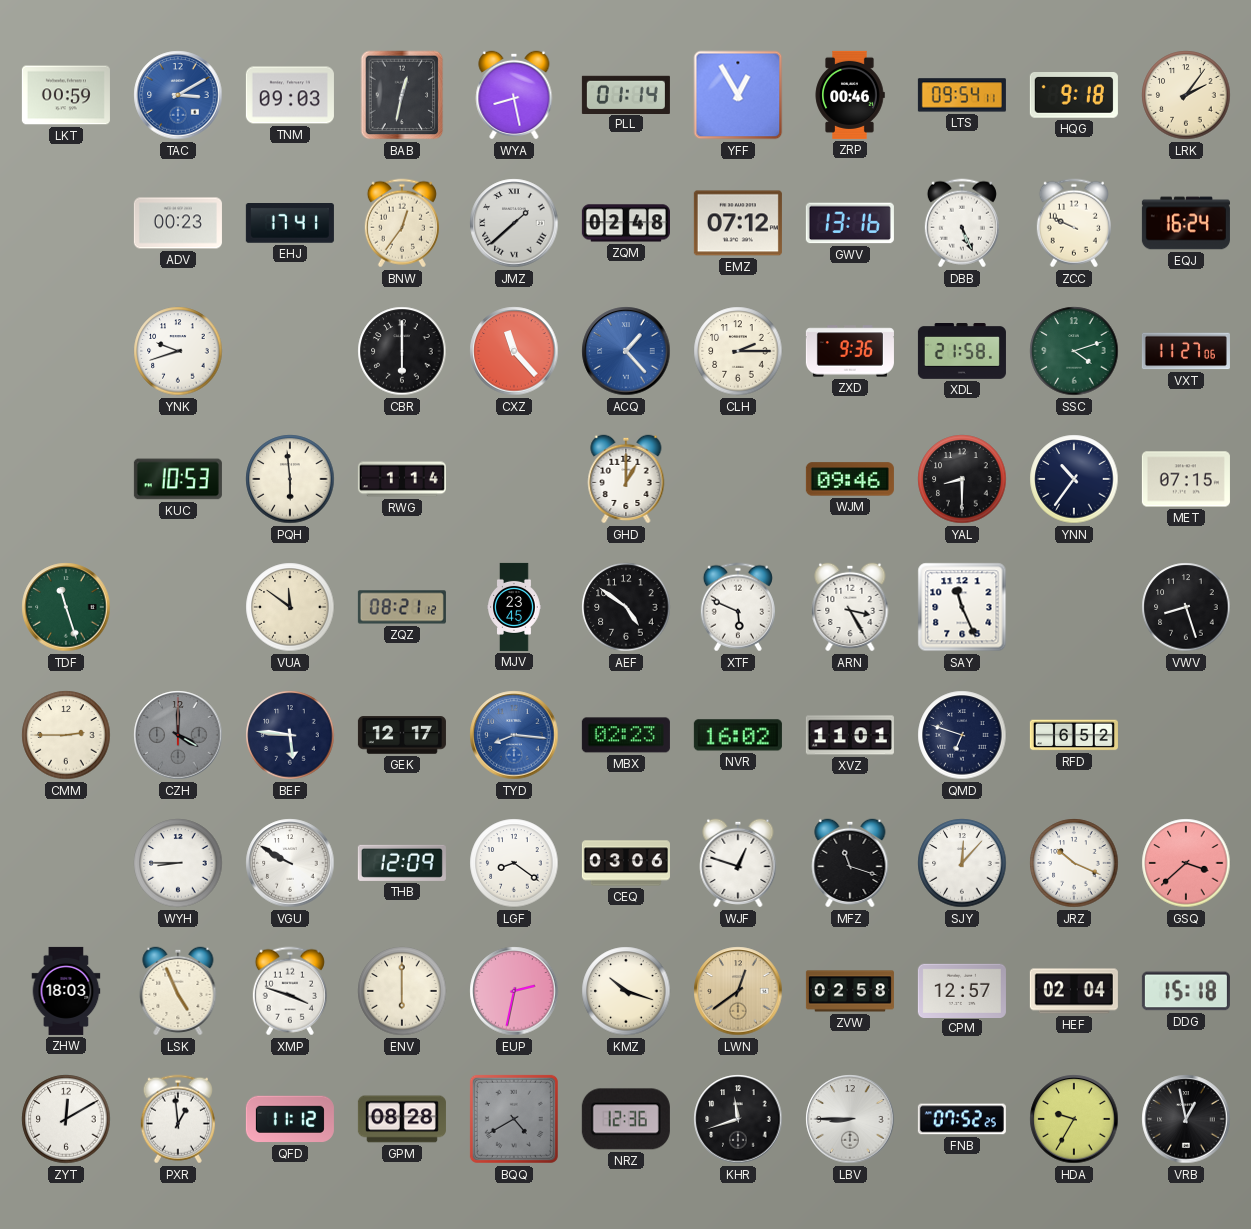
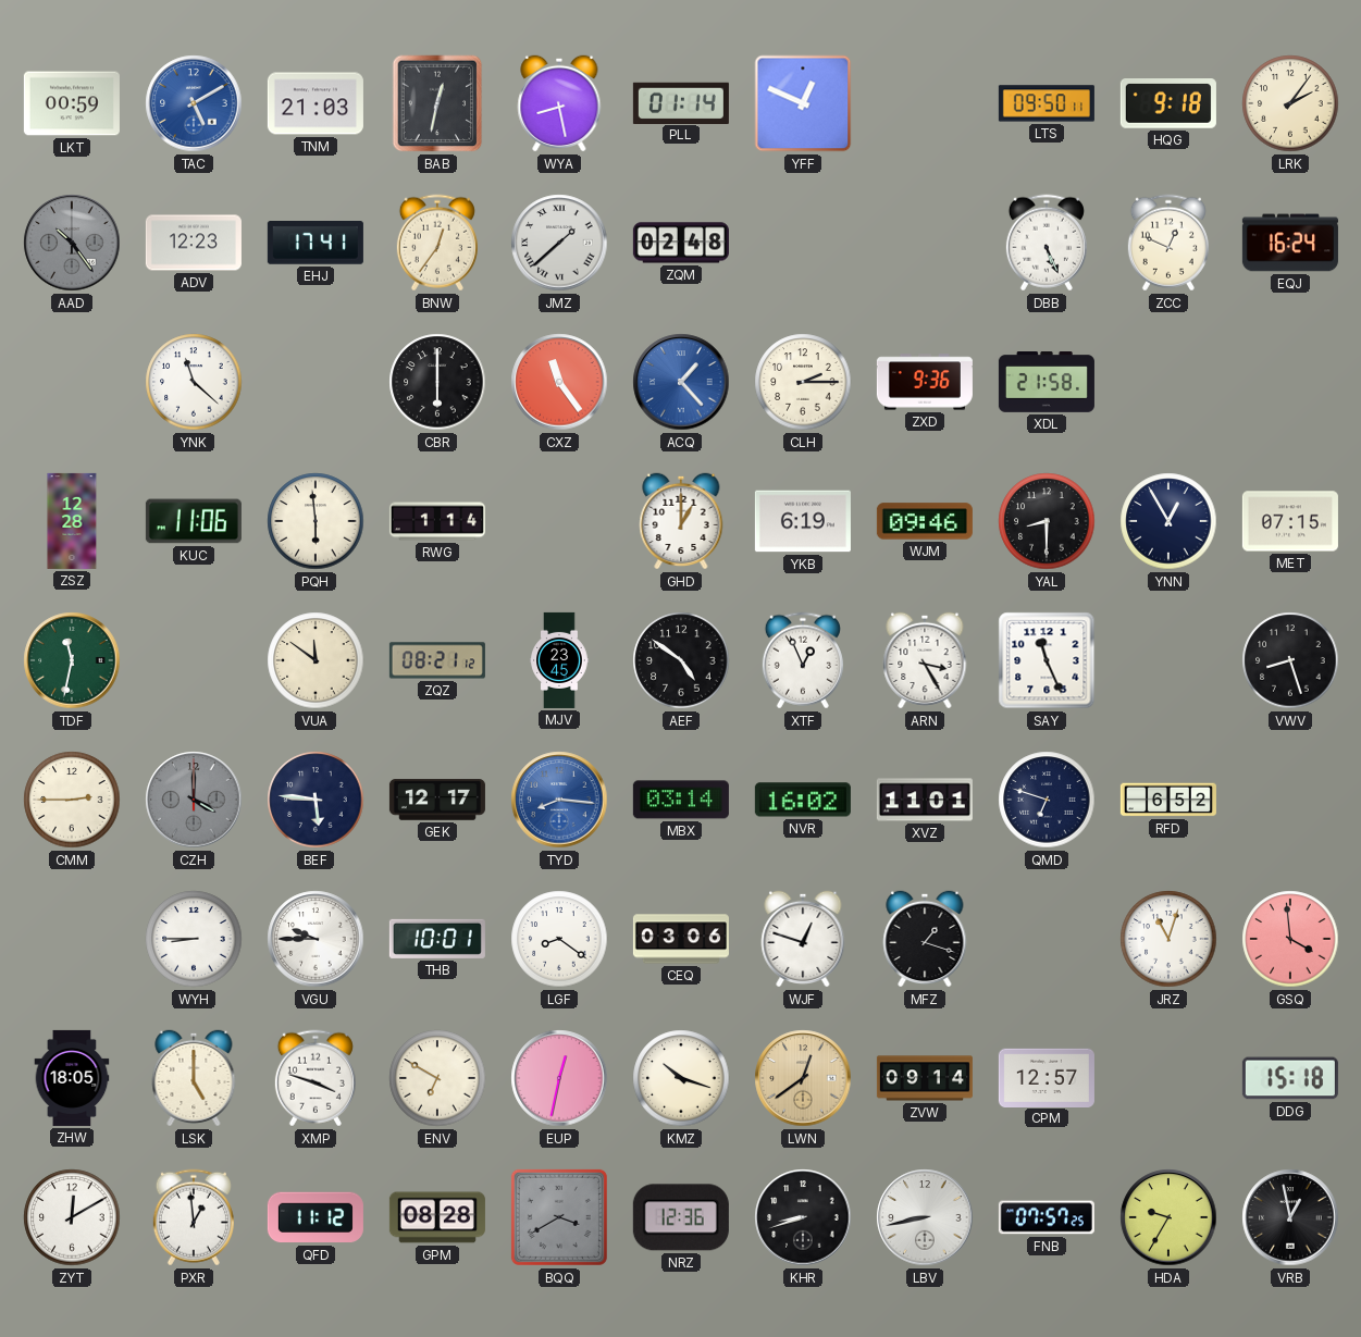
TAC: 3:10 -> 5:10
TNM: 09:03 -> 21:03
YFF: 12:55 -> 12:49
ZRP: 00:46 -> none
LTS: 09:54 -> 09:50
AAD: none -> 10:24
ADV: 00:23 -> 12:23
EMZ: 07:12 -> none
GWV: 13:16 -> none
ZCC: 9:49 -> 12:49
YNK: 9:42 -> 11:22
CXZ: 11:23 -> 11:24
SSC: 4:12 -> none
VXT: 11:27 -> none
ZSZ: none -> 12:28
KUC: 10:53 -> 11:06
YKB: none -> 6:19
YNN: 10:36 -> 12:55
TDF: 11:27 -> 11:32
XTF: 5:49 -> 12:56
MBX: 02:23 -> 03:14
VGU: 9:50 -> 9:45
THB: 12:09 -> 10:01
MFZ: 11:18 -> 1:18
SJY: 12:07 -> none
JRZ: 10:19 -> 11:03
GSQ: 3:38 -> 3:59
ZHW: 18:03 -> 18:05
LSK: 4:56 -> 5:00
ENV: 6:00 -> 6:50
EUP: 2:32 -> 12:32
ZVW: 02:58 -> 09:14
HEF: 02:04 -> none
BQQ: 4:40 -> 3:40
KHR: 11:42 -> 8:42
LBV: 8:45 -> 8:43
FNB: 07:52 -> 07:57
